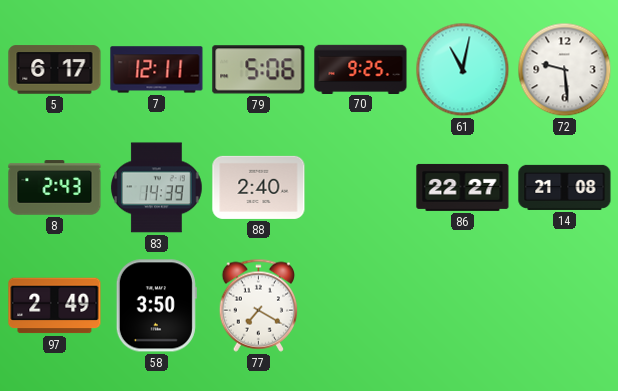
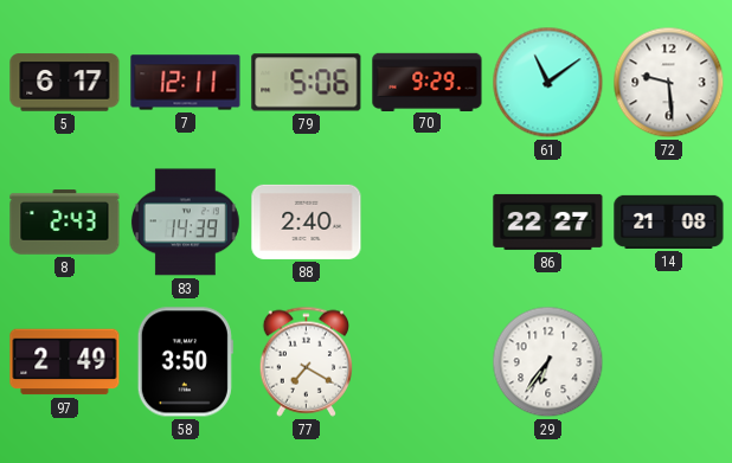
70: 9:25 -> 9:29
61: 11:02 -> 11:09
29: none -> 6:36
